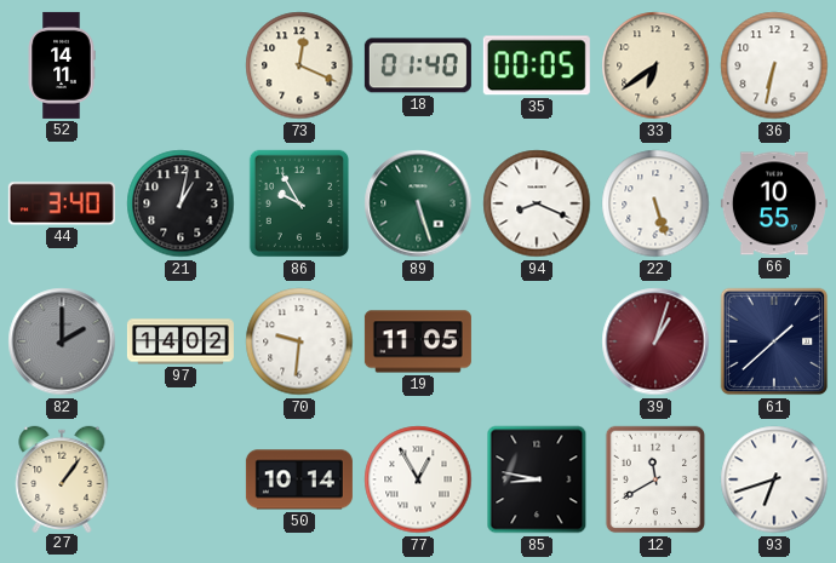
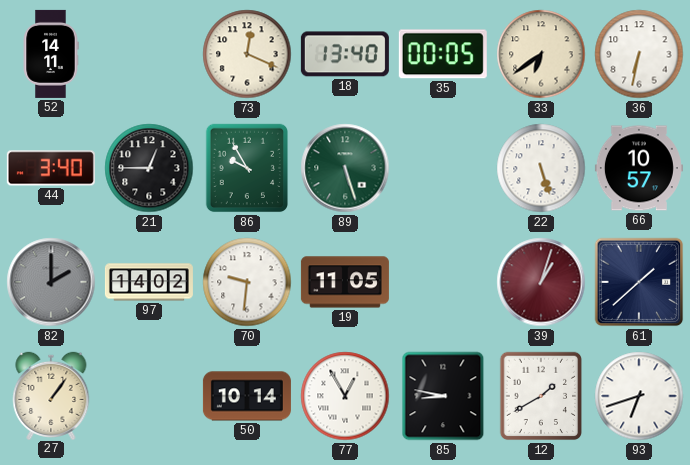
18: 01:40 -> 13:40
21: 1:02 -> 12:45
94: 8:19 -> none
66: 10:55 -> 10:57
12: 11:40 -> 1:40
